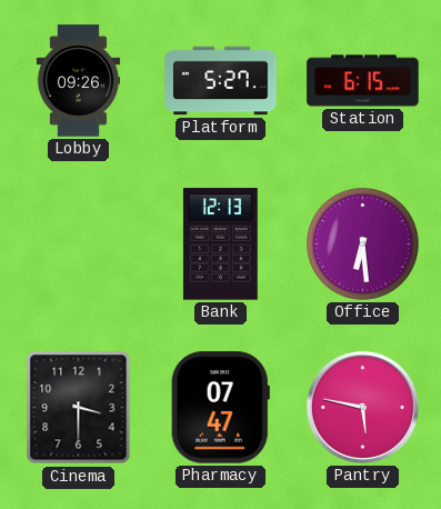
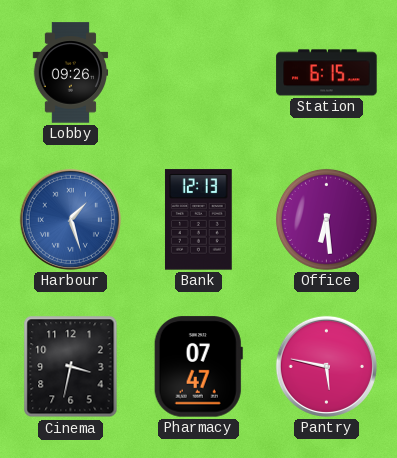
Platform: 5:27 -> none
Harbour: none -> 1:27
Cinema: 3:30 -> 3:32
